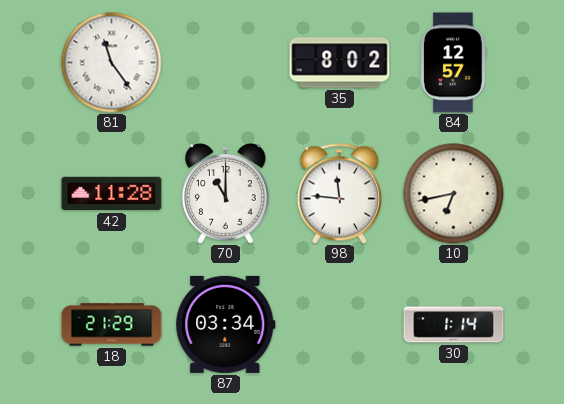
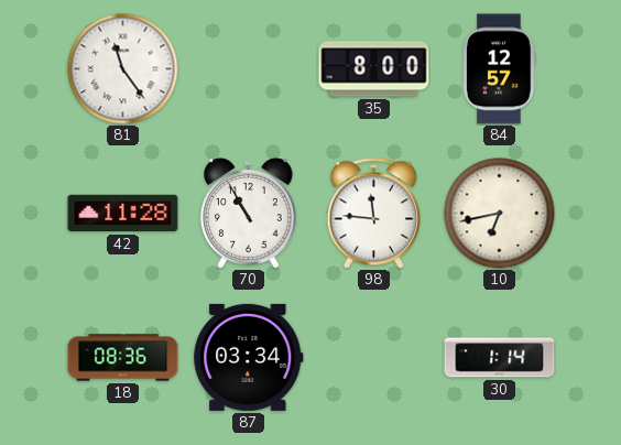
35: 8:02 -> 8:00
70: 11:00 -> 10:55
18: 21:29 -> 08:36
